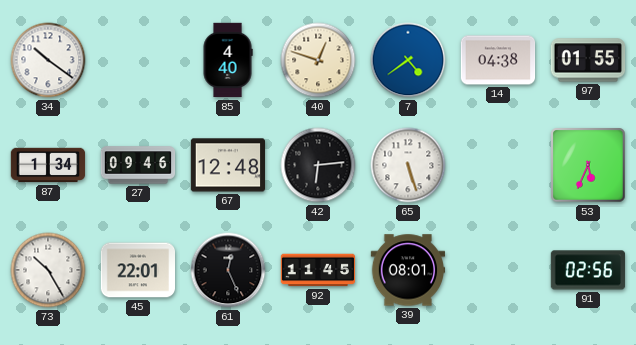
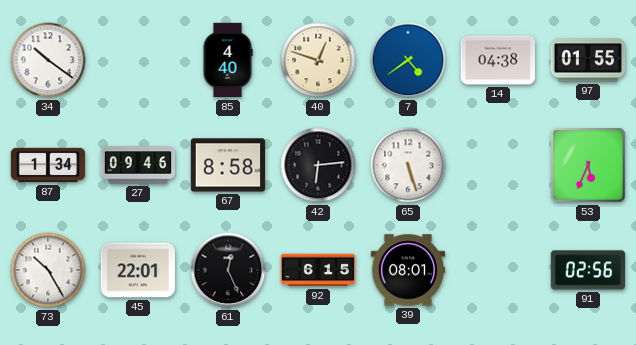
67: 12:48 -> 8:58
92: 11:45 -> 6:15
